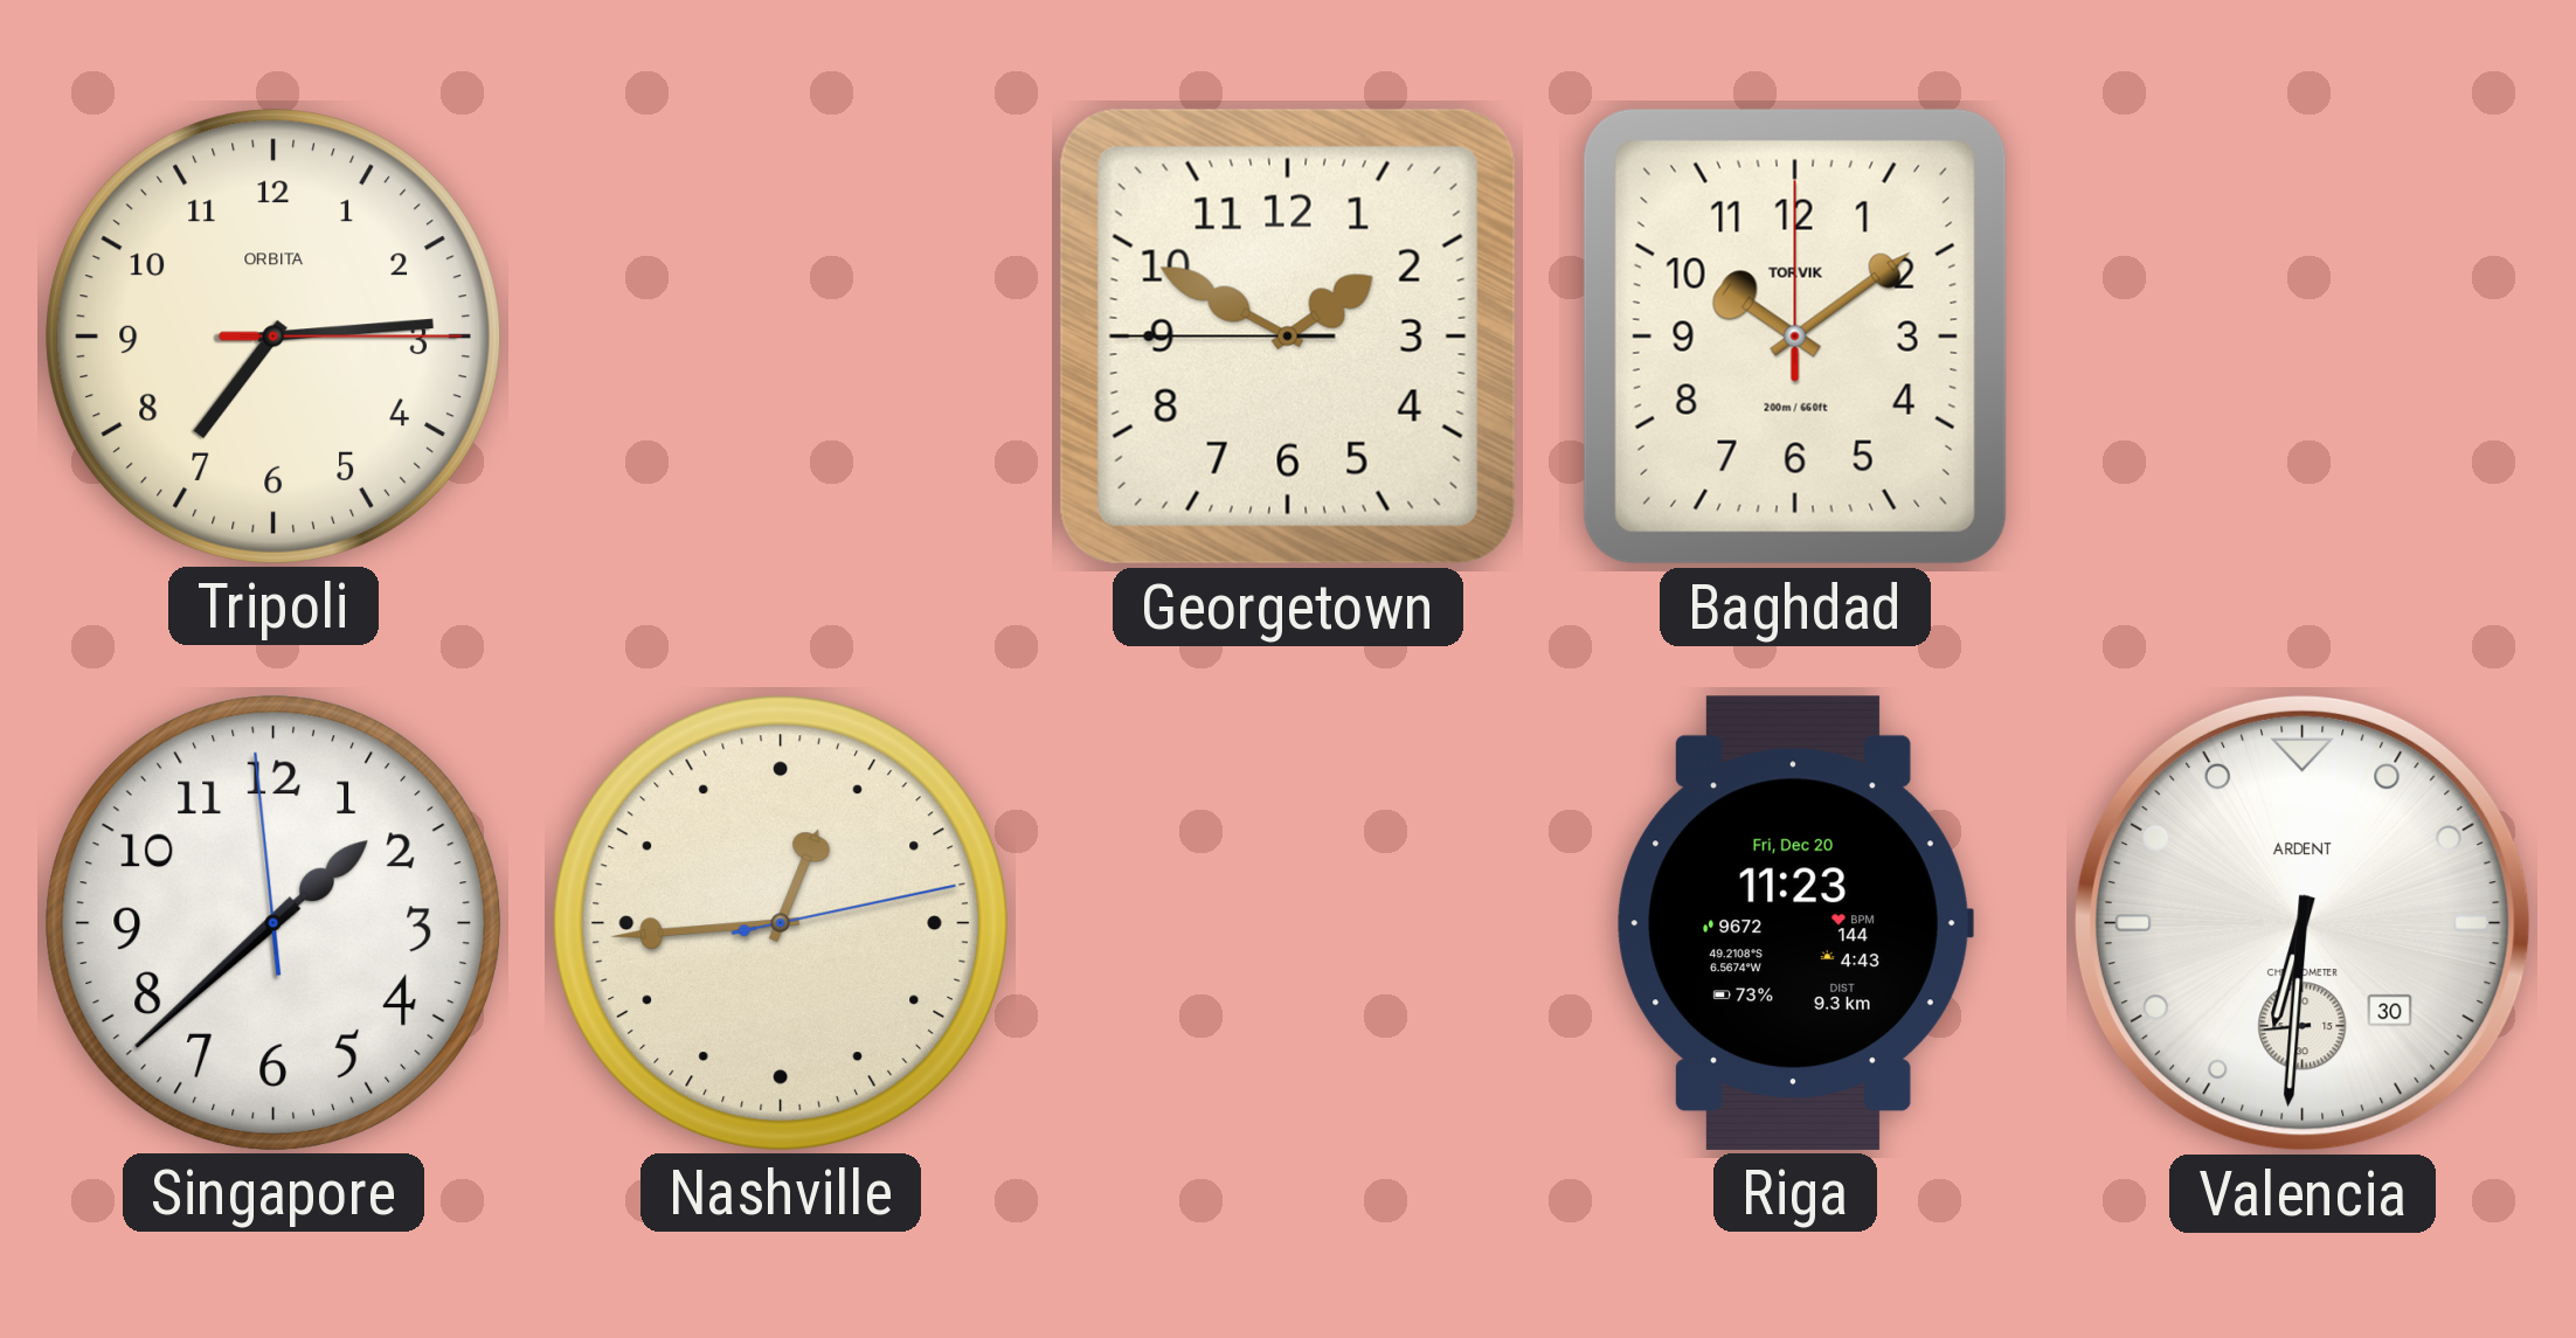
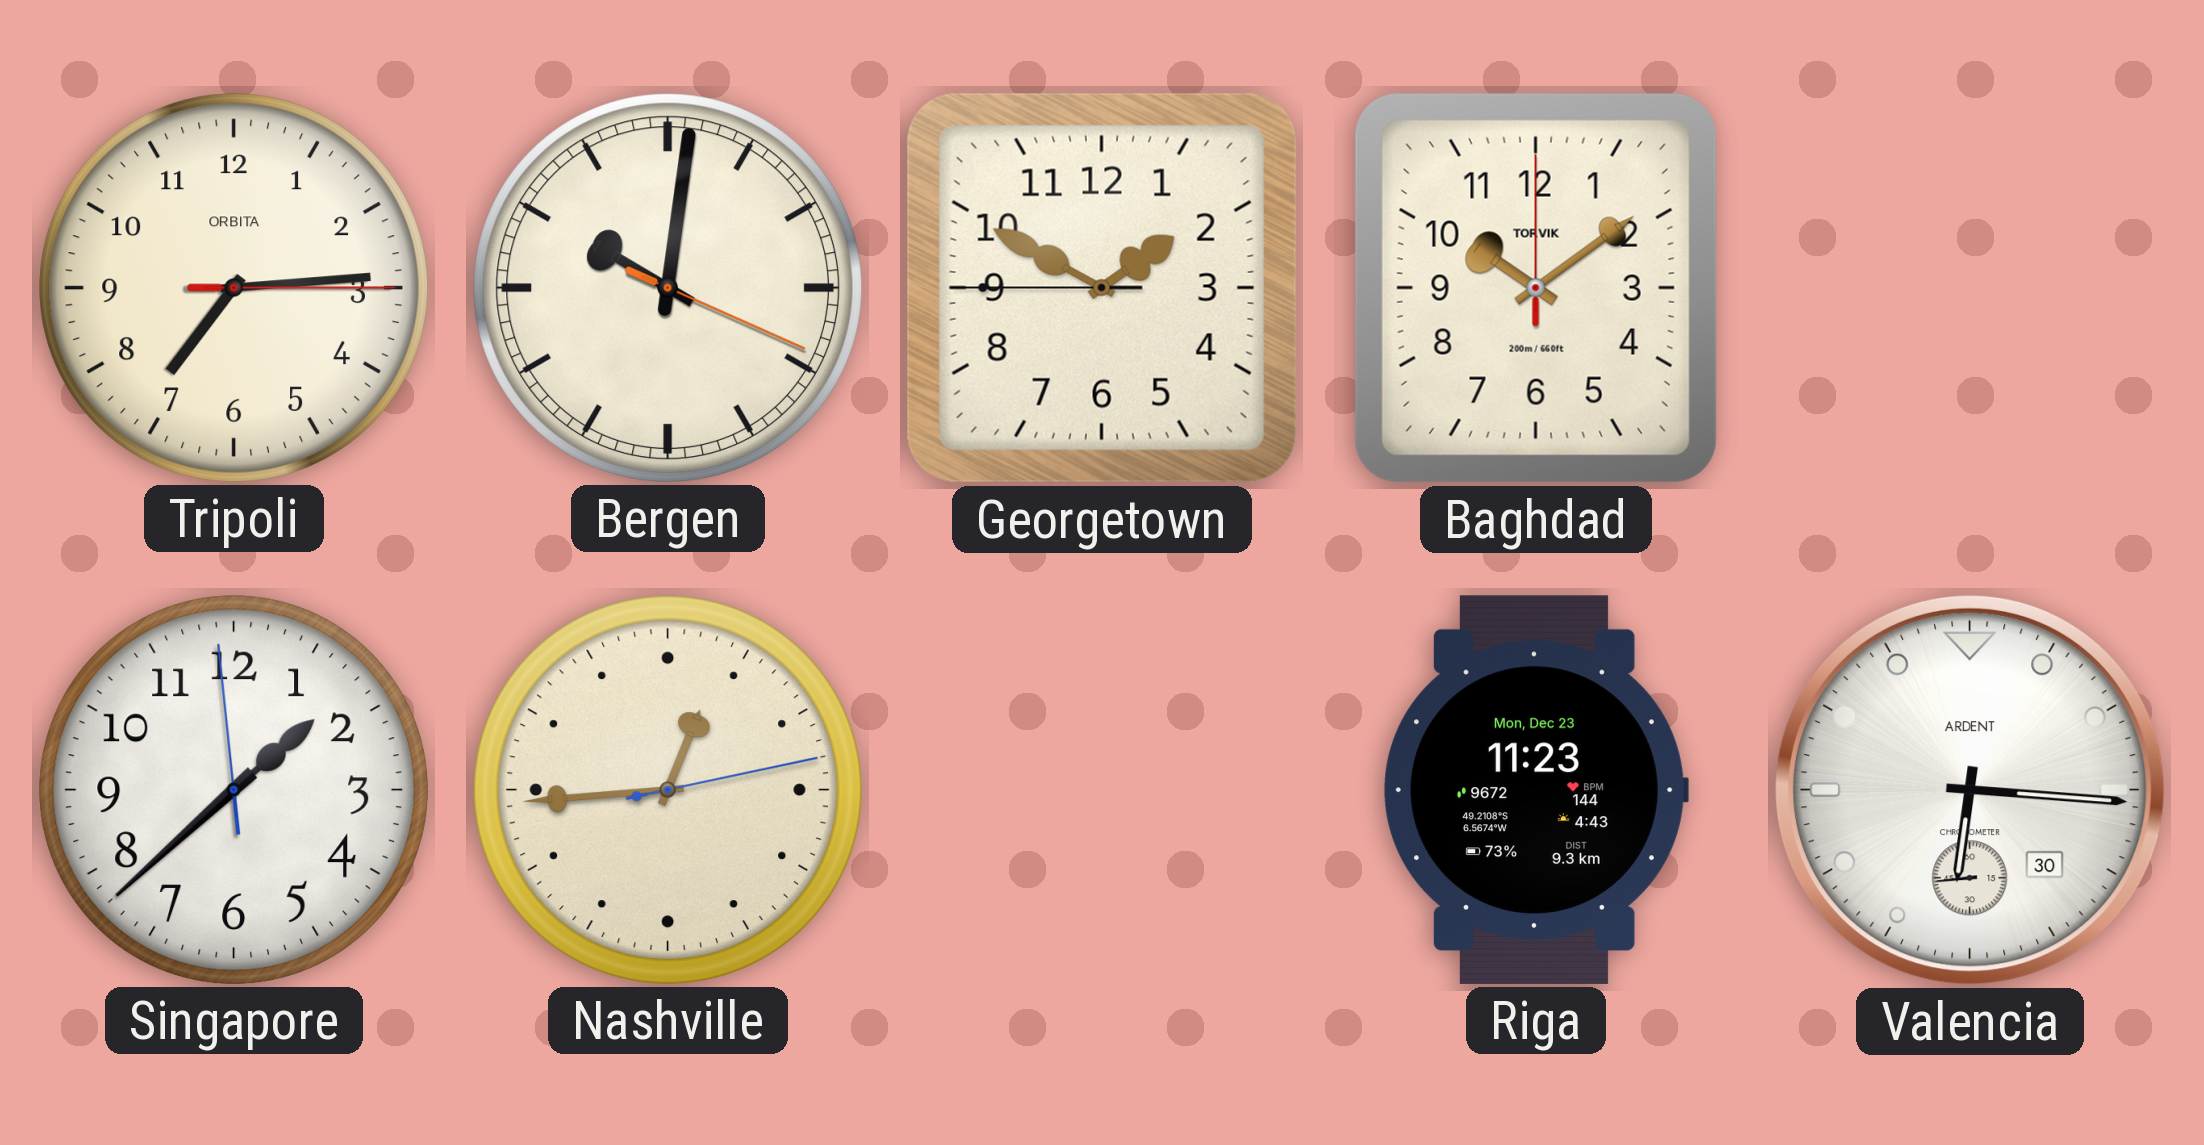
Bergen: none -> 10:01
Riga date: Fri, Dec 20 -> Mon, Dec 23
Valencia: 6:30 -> 6:15
